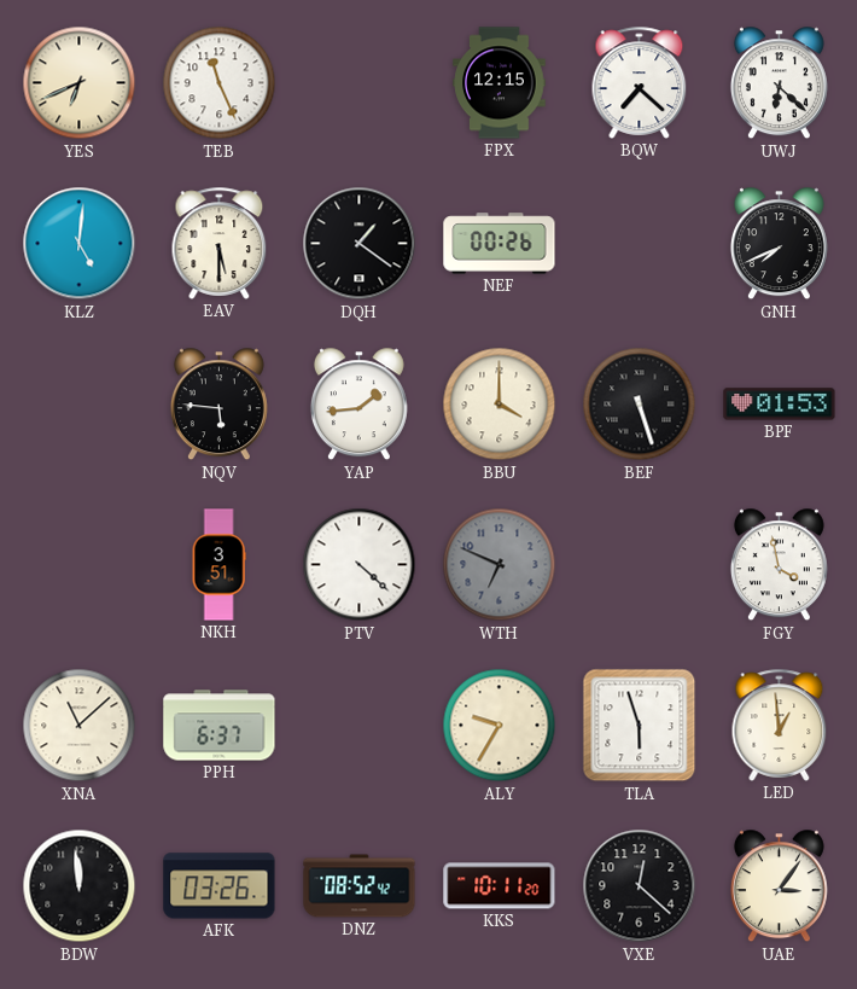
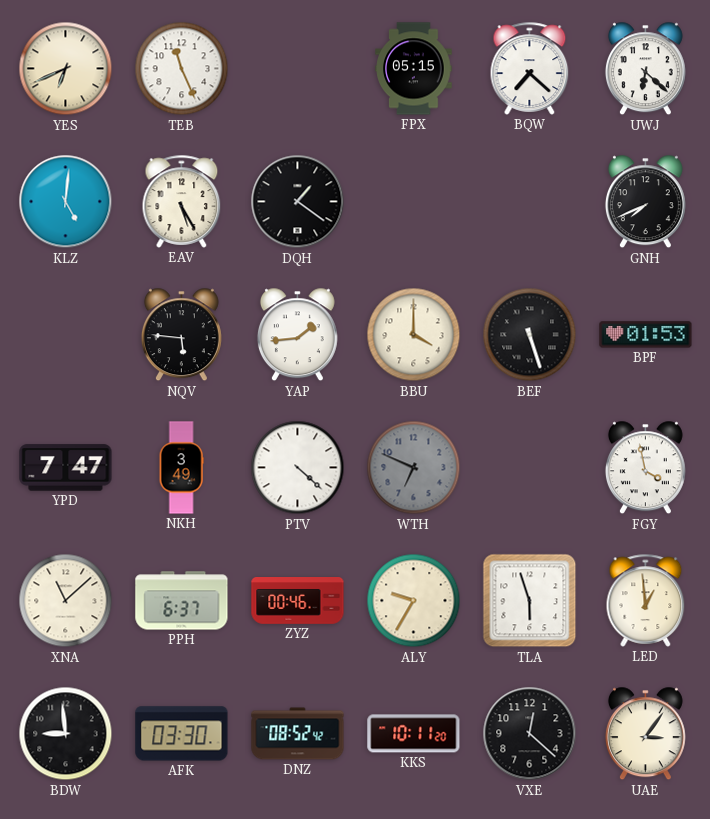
FPX: 12:15 -> 05:15
EAV: 5:30 -> 5:25
NEF: 00:26 -> none
YPD: none -> 7:47
NKH: 3:51 -> 3:49
ZYZ: none -> 00:46
BDW: 11:59 -> 8:59
AFK: 03:26 -> 03:30
